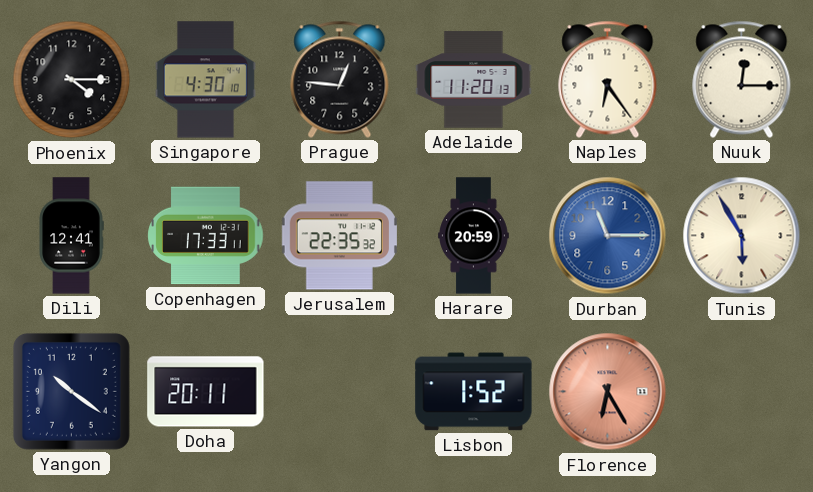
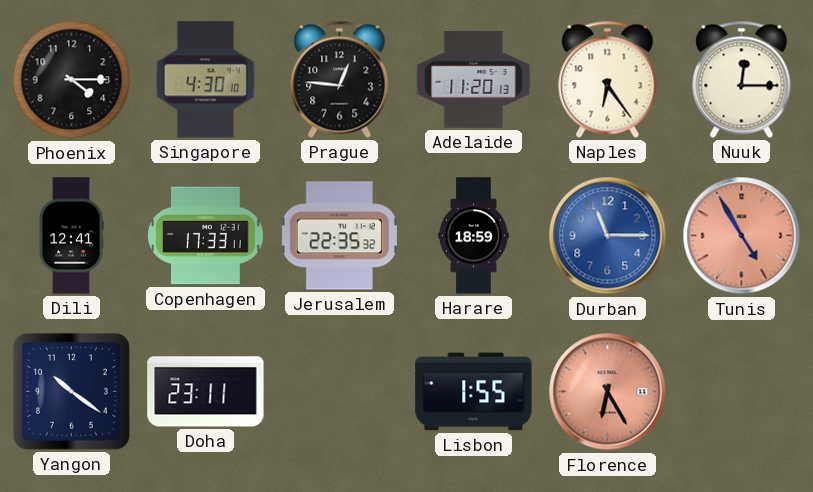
Harare: 20:59 -> 18:59
Tunis: 5:55 -> 4:55
Tunis dial: cream -> salmon
Doha: 20:11 -> 23:11
Lisbon: 1:52 -> 1:55
